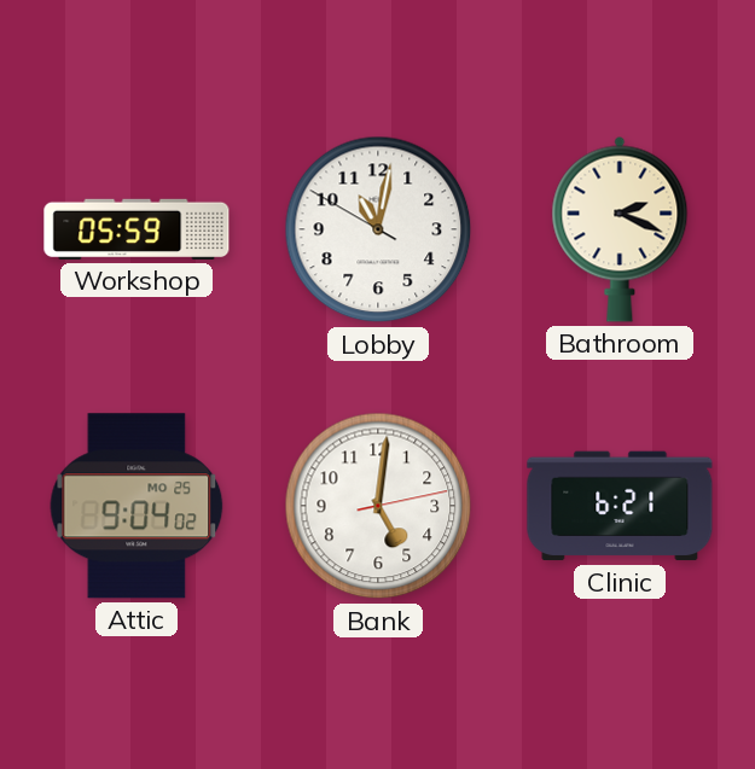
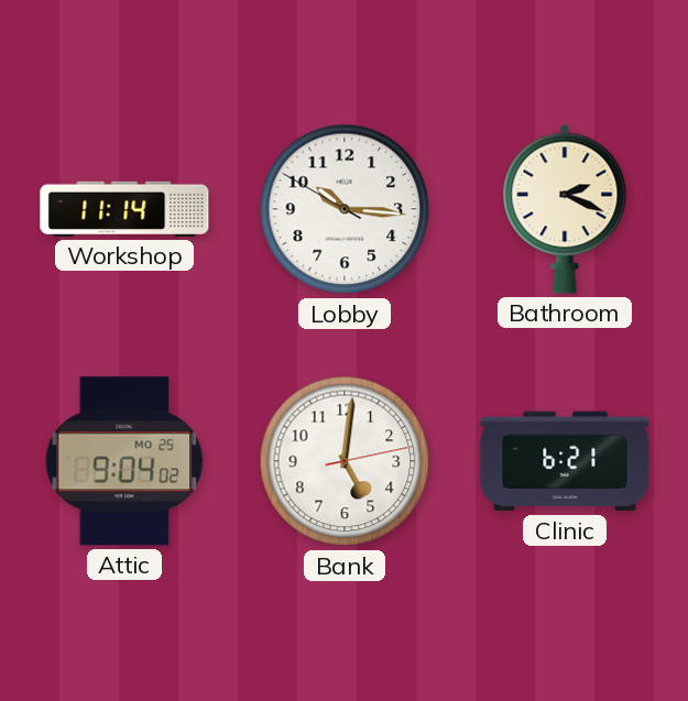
Workshop: 05:59 -> 11:14
Lobby: 11:01 -> 10:15
